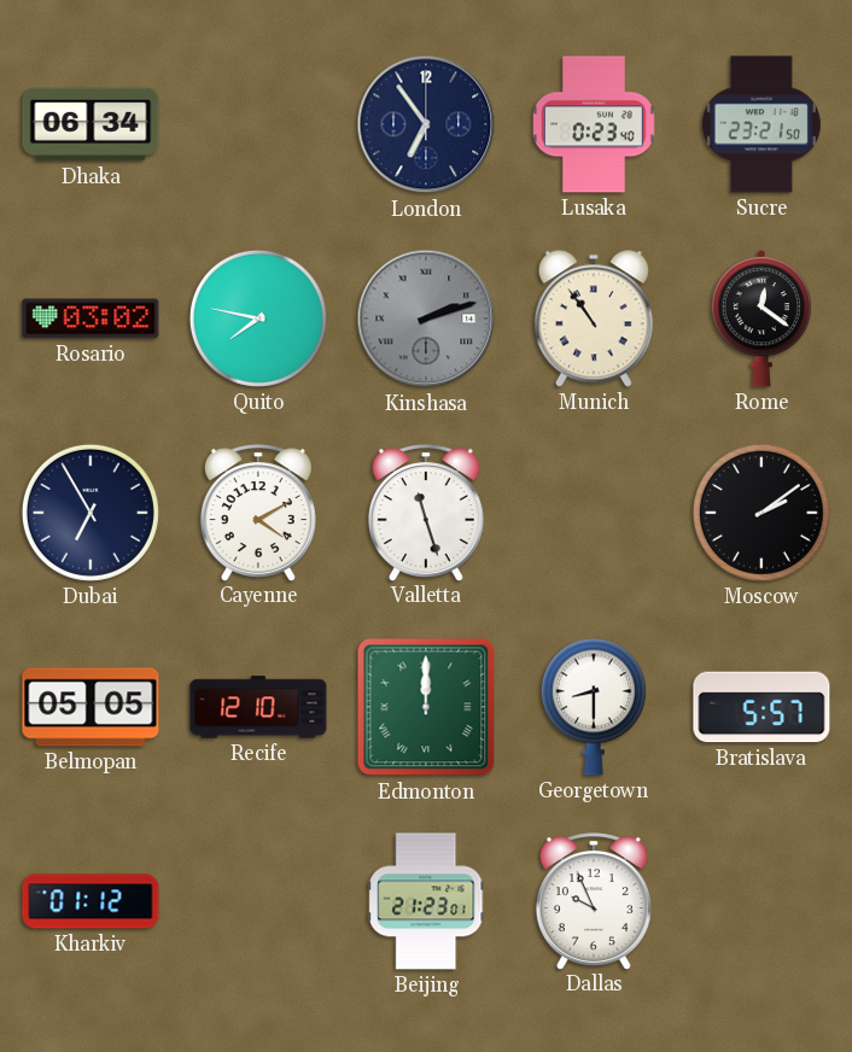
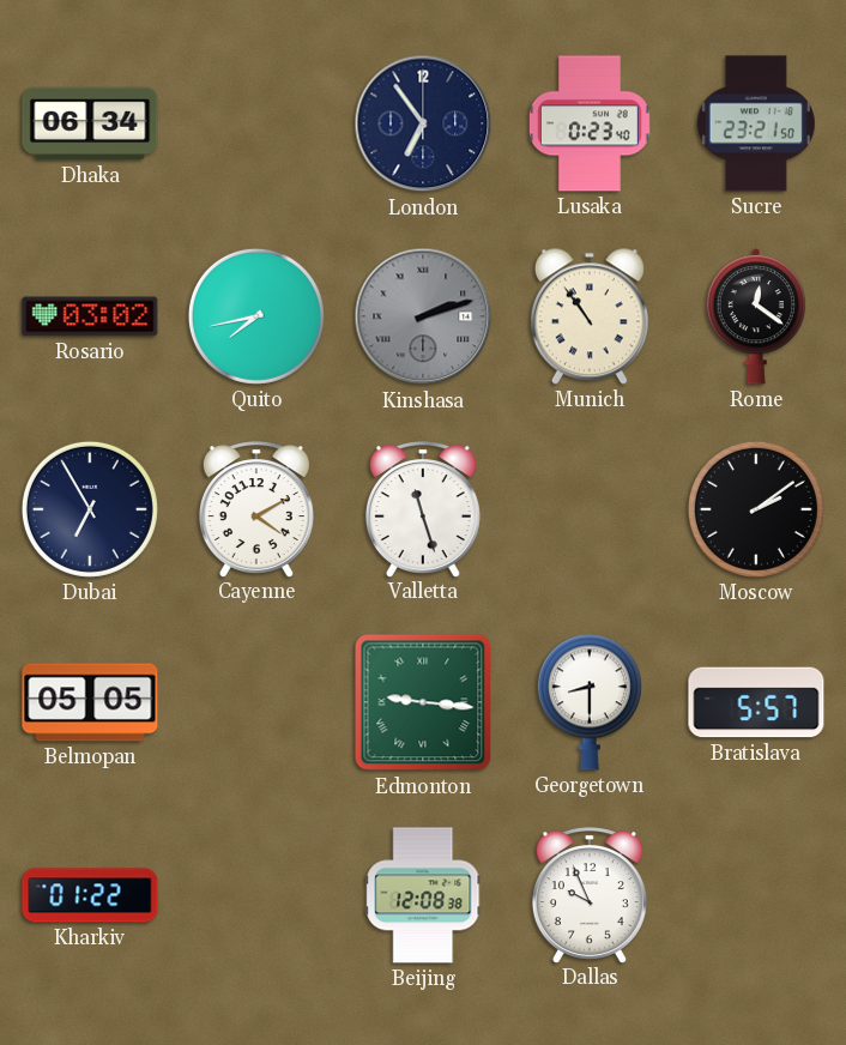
Quito: 7:47 -> 7:43
Recife: 12:10 -> none
Edmonton: 12:00 -> 9:16
Kharkiv: 01:12 -> 01:22
Beijing: 21:23 -> 12:08
